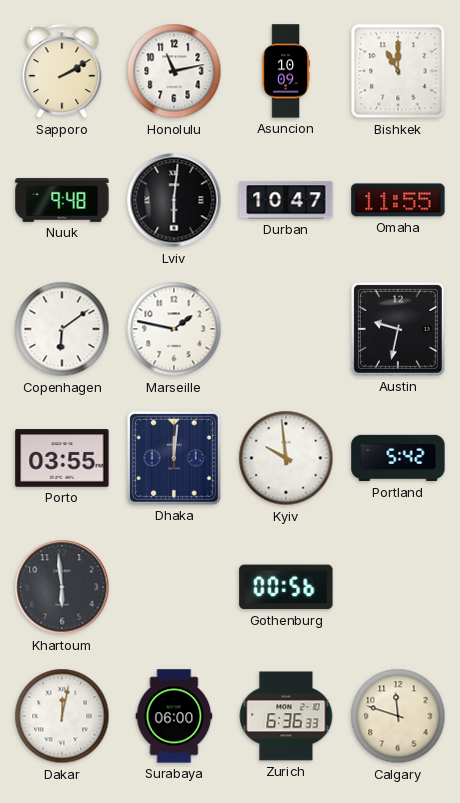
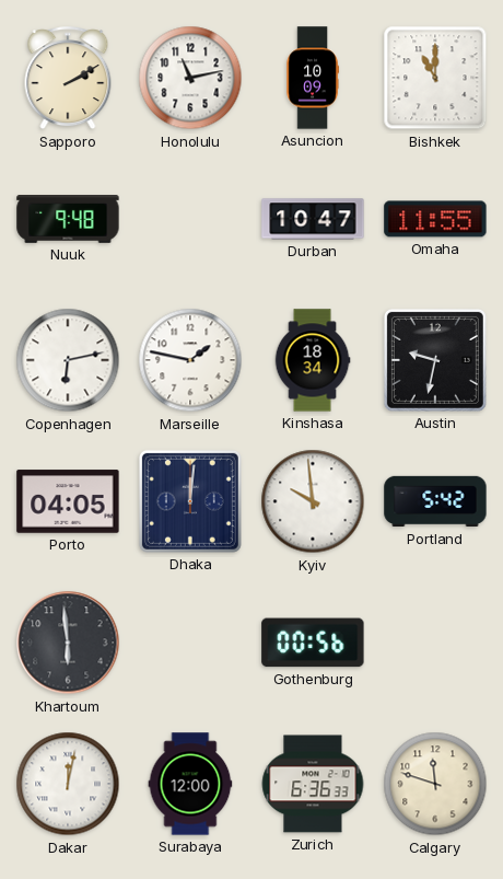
Lviv: 6:01 -> none
Copenhagen: 6:09 -> 6:13
Kinshasa: none -> 18:34
Porto: 03:55 -> 04:05
Surabaya: 06:00 -> 12:00
